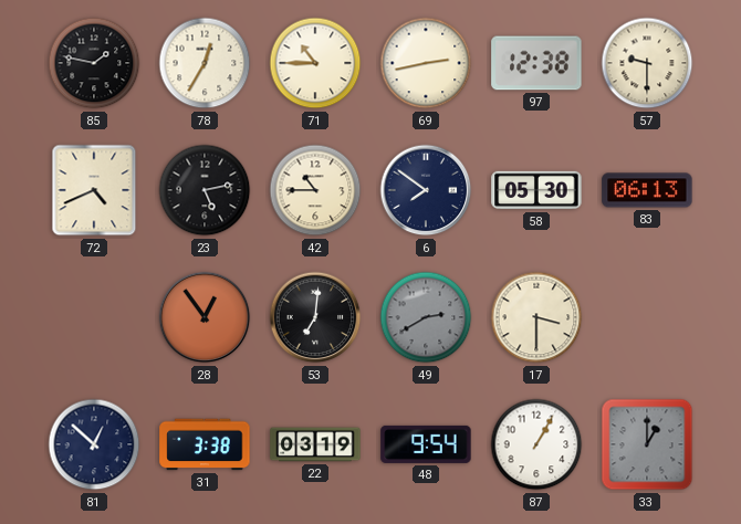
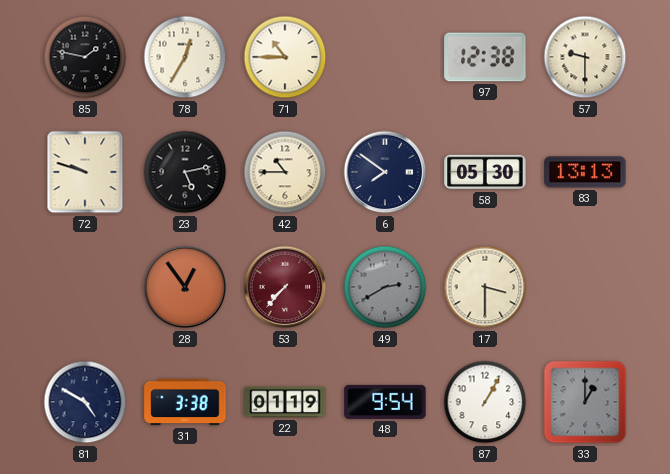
69: 2:43 -> none
72: 4:41 -> 9:48
83: 06:13 -> 13:13
53: 7:01 -> 7:37
53 dial: black -> burgundy
81: 12:52 -> 4:50
22: 03:19 -> 01:19
